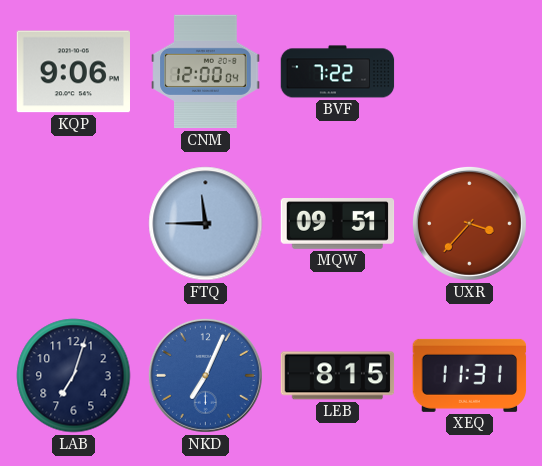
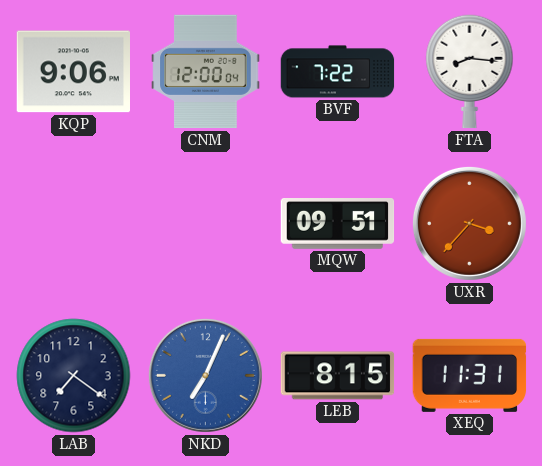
FTA: none -> 8:16
FTQ: 11:45 -> none
LAB: 7:03 -> 7:21
